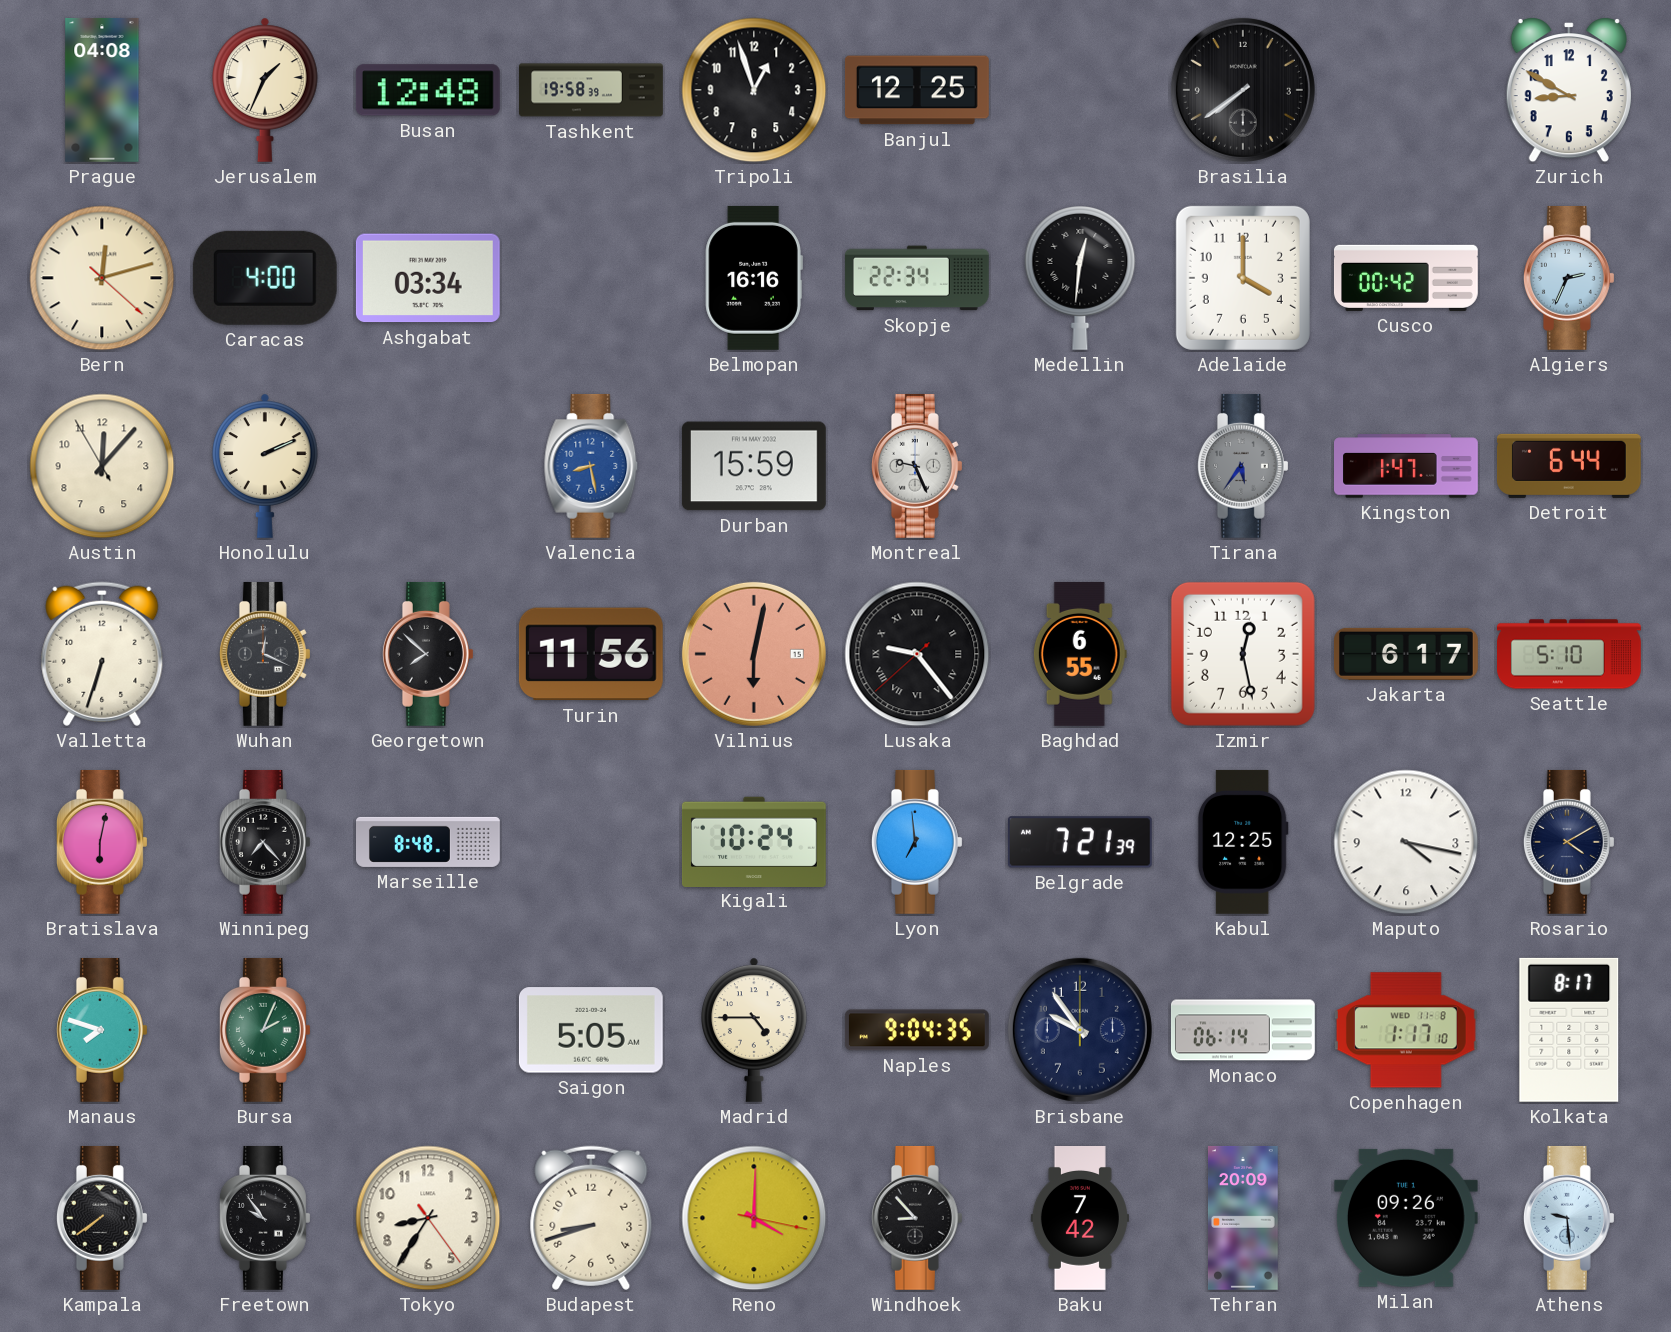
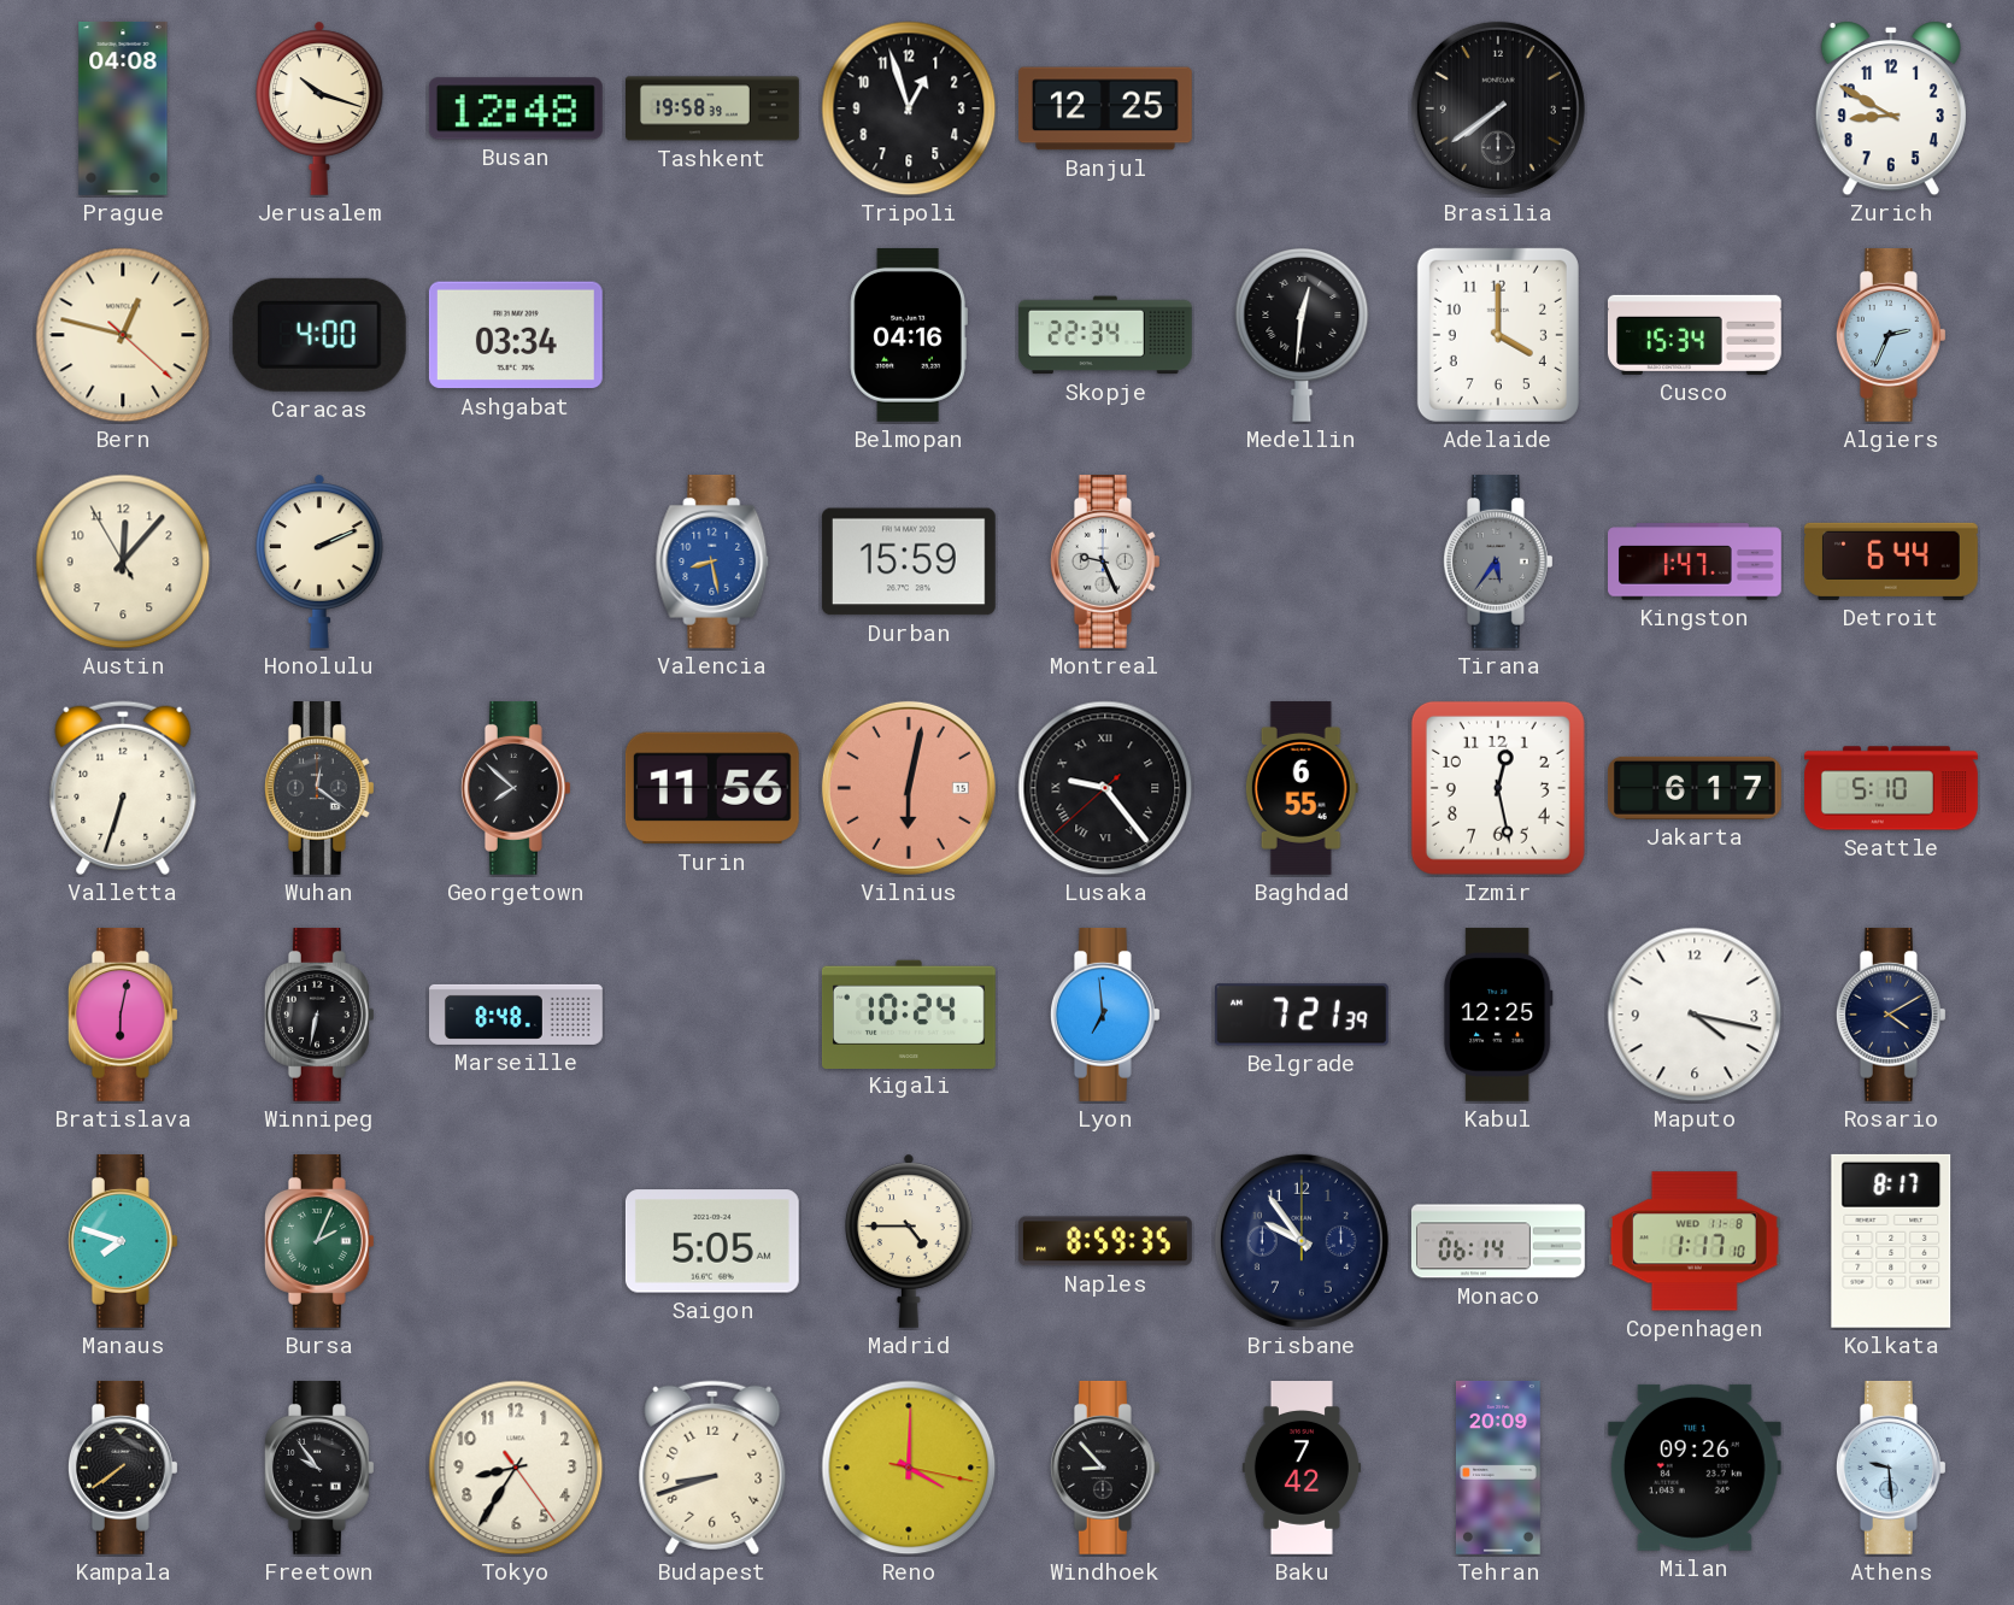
Jerusalem: 1:34 -> 10:18
Bern: 12:12 -> 12:47
Belmopan: 16:16 -> 04:16
Cusco: 00:42 -> 15:34
Wuhan: 12:19 -> 12:21
Winnipeg: 7:23 -> 6:32
Naples: 9:04 -> 8:59
